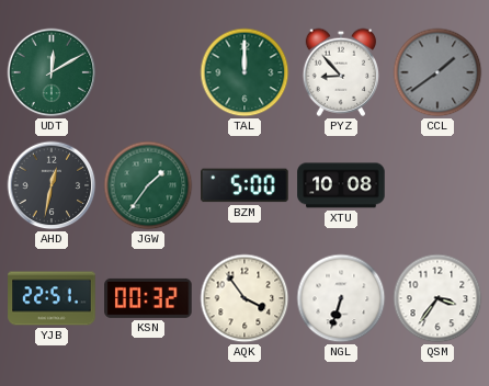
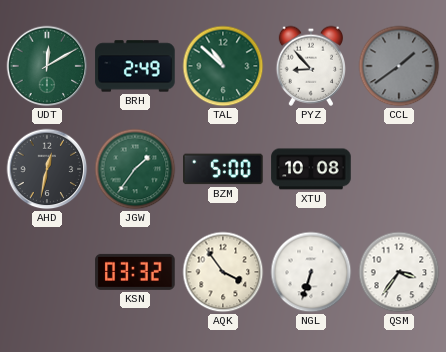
BRH: none -> 2:49
TAL: 12:00 -> 10:52
YJB: 22:51 -> none
KSN: 00:32 -> 03:32
